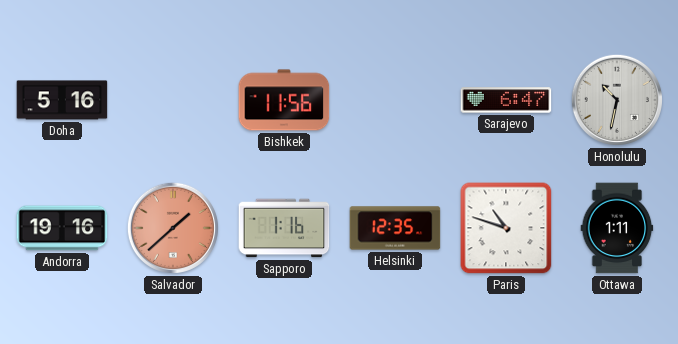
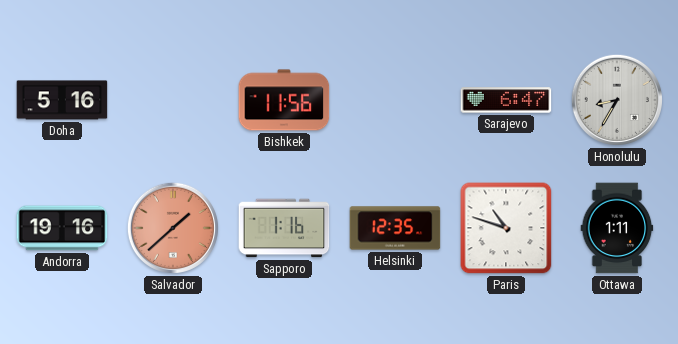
Honolulu: 10:32 -> 8:35
